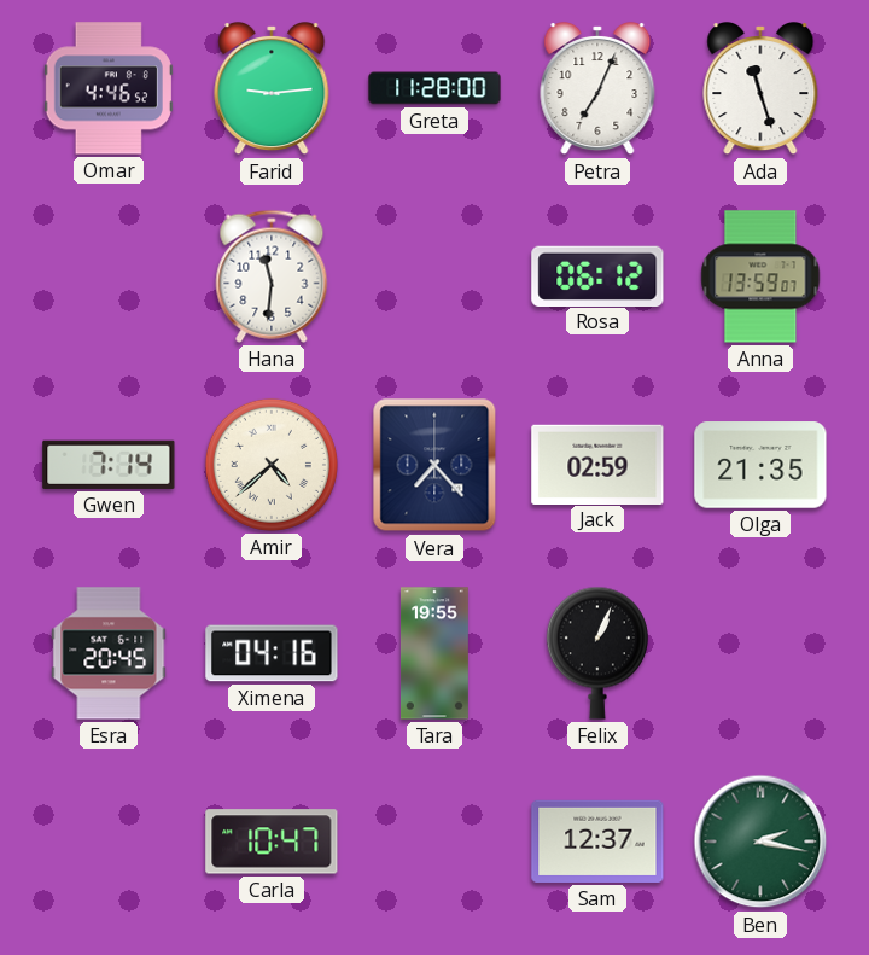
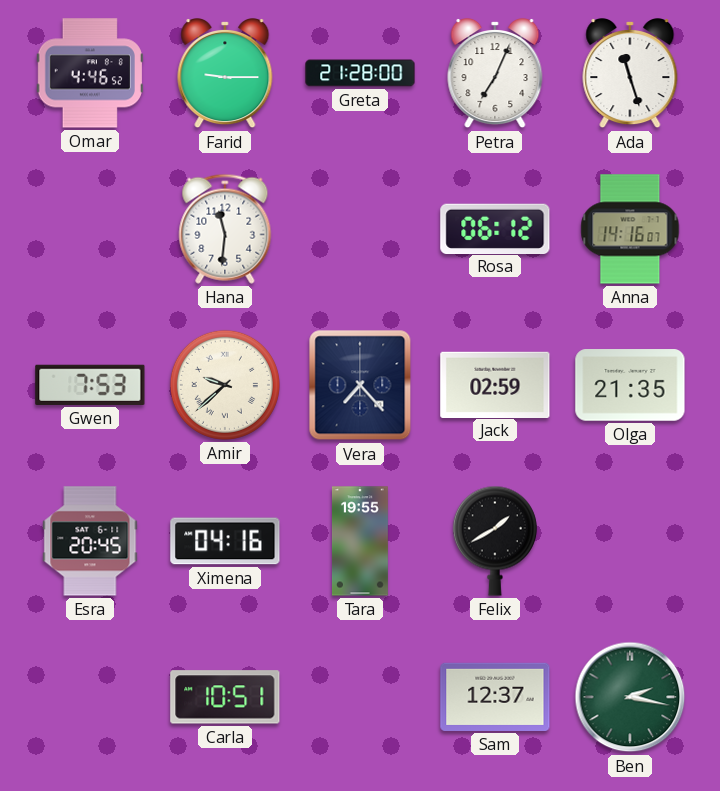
Farid: 9:14 -> 9:15
Greta: 11:28 -> 21:28
Anna: 13:59 -> 14:16
Gwen: 7:14 -> 7:53
Amir: 4:38 -> 9:38
Felix: 1:04 -> 1:40
Carla: 10:47 -> 10:51
